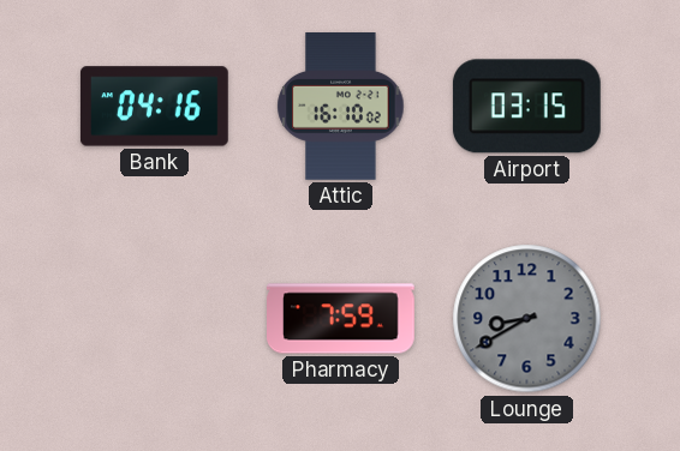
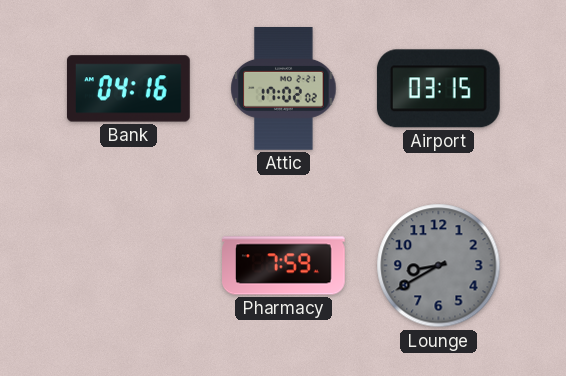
Attic: 16:10 -> 17:02
